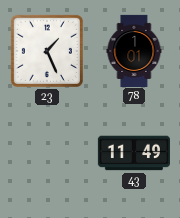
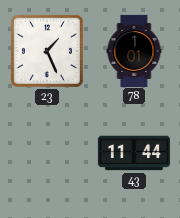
43: 11:49 -> 11:44
